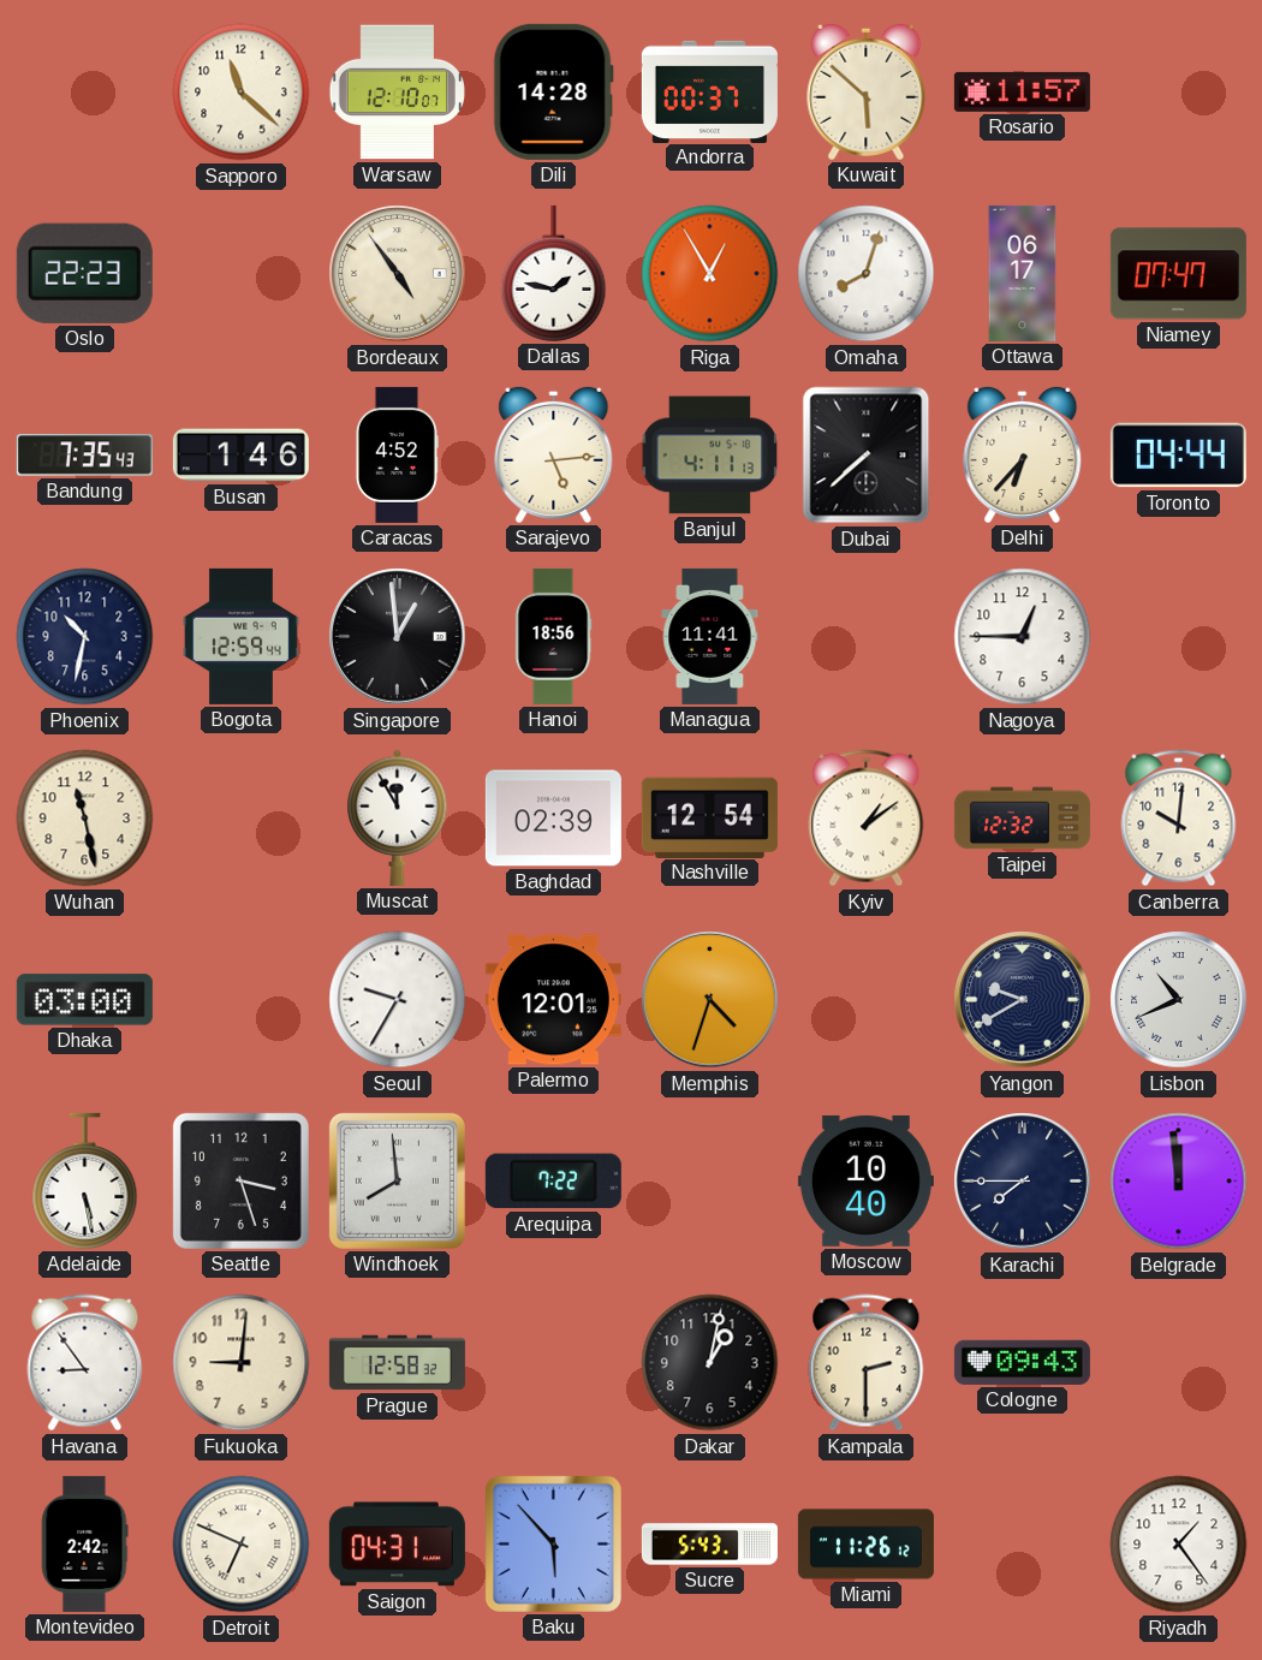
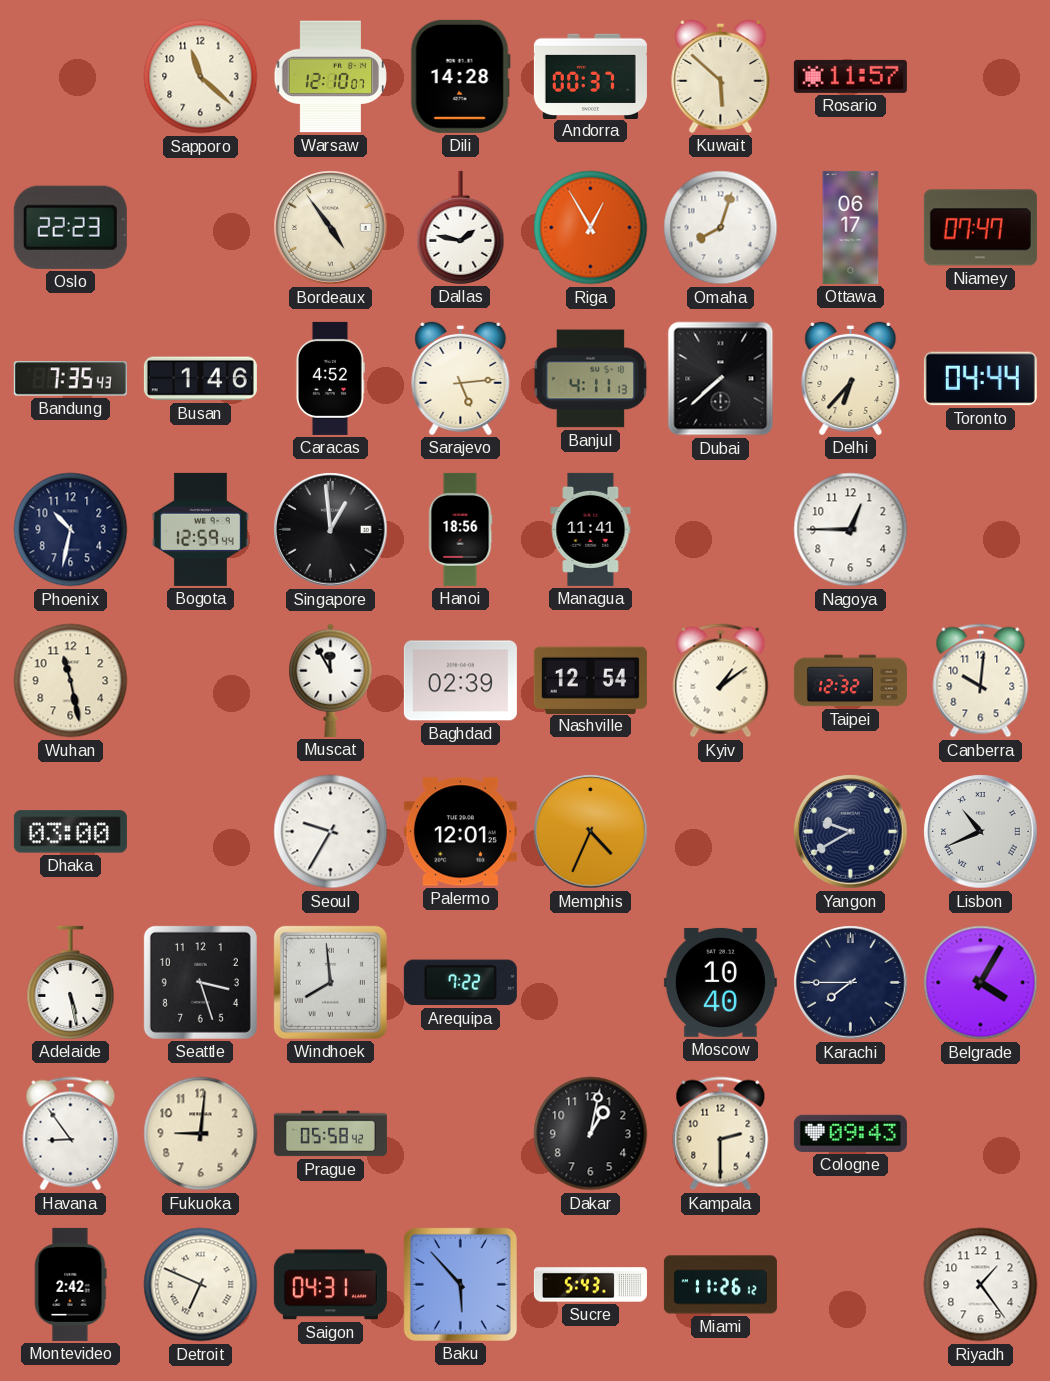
Memphis: 4:33 -> 4:34
Belgrade: 11:59 -> 4:05
Prague: 12:58 -> 05:58
